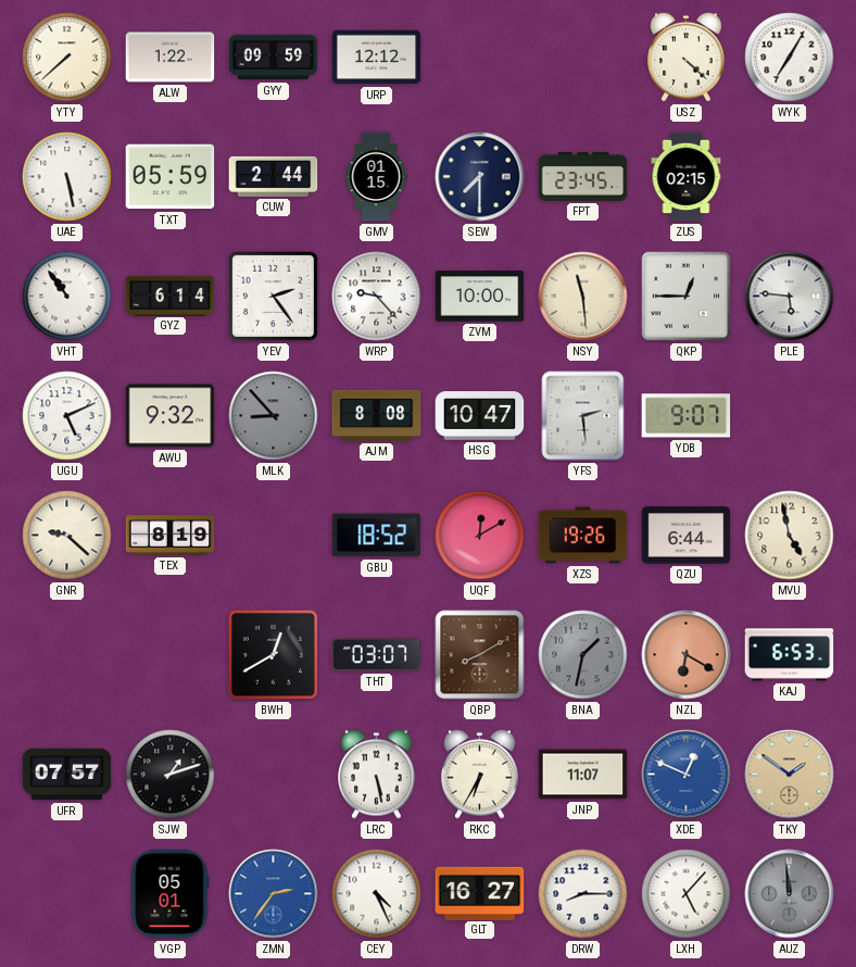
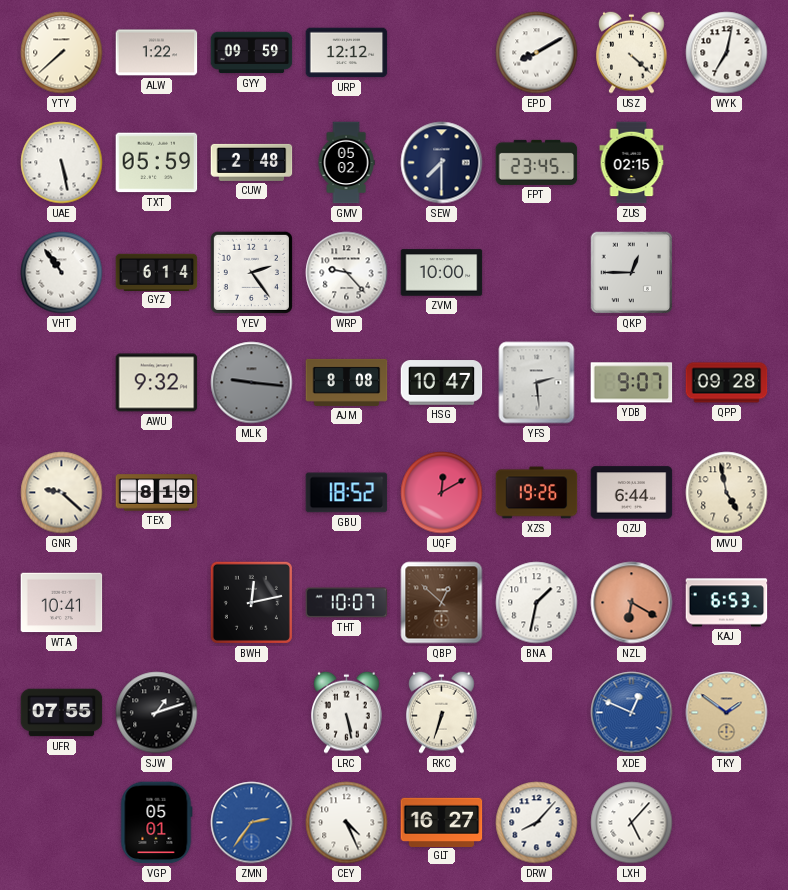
EPD: none -> 8:10
WYK: 7:05 -> 7:02
CUW: 2:44 -> 2:48
GMV: 01:15 -> 05:02
NSY: 11:29 -> none
PLE: 5:46 -> none
UGU: 5:11 -> none
MLK: 8:53 -> 9:16
QPP: none -> 09:28
WTA: none -> 10:41
BWH: 12:40 -> 12:13
THT: 03:07 -> 10:07
QBP: 8:10 -> 12:52
BNA dial: grey -> white
UFR: 07:57 -> 07:55
RKC: 6:35 -> 6:33
JNP: 11:07 -> none
DRW: 8:15 -> 8:07
AUZ: 11:59 -> none
